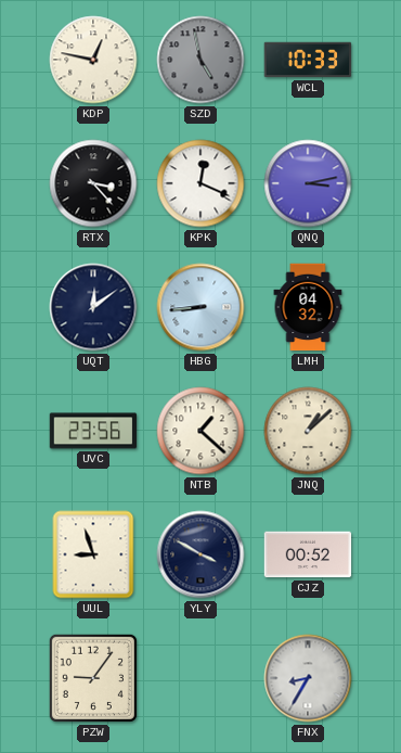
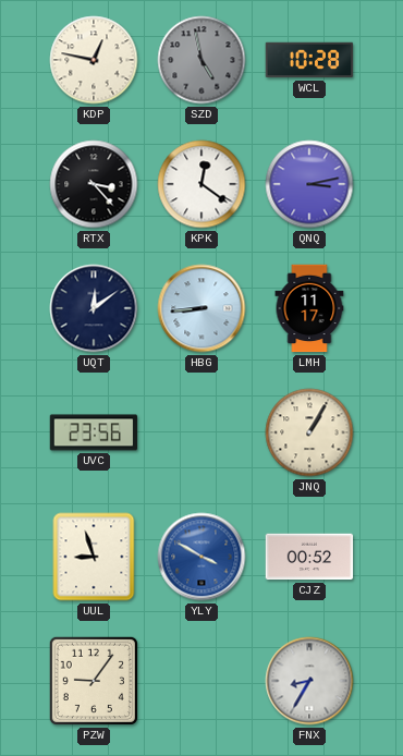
WCL: 10:33 -> 10:28
KPK: 12:19 -> 12:21
LMH: 04:32 -> 11:17
NTB: 1:22 -> none
JNQ: 1:08 -> 1:05
YLY dial: navy -> blue
